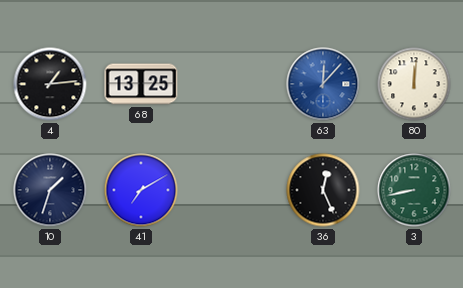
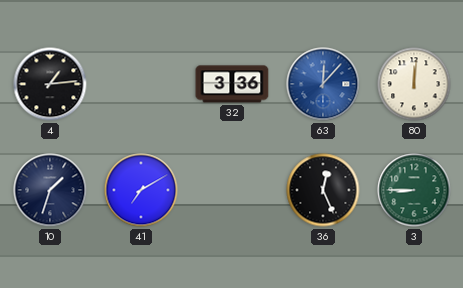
68: 13:25 -> none
32: none -> 3:36
3: 8:43 -> 8:45
